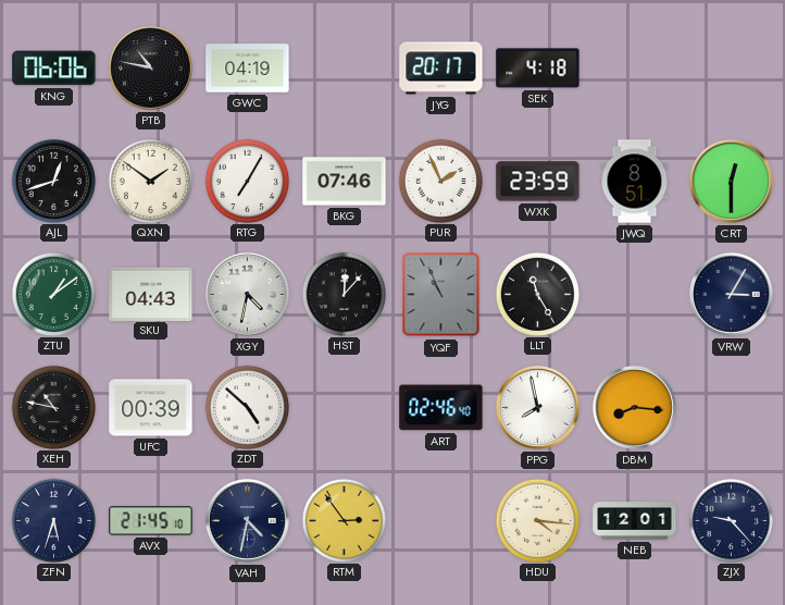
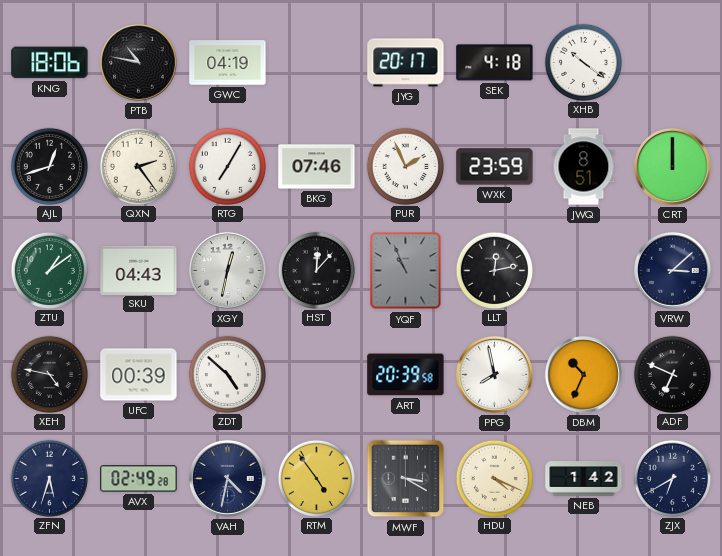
KNG: 06:06 -> 18:06
XHB: none -> 10:21
QXN: 1:51 -> 2:24
CRT: 12:30 -> 12:00
XGY: 4:32 -> 12:32
LLT: 11:25 -> 12:13
VRW: 3:05 -> 3:08
XEH: 10:47 -> 4:47
ART: 02:46 -> 20:39
DBM: 8:16 -> 10:34
ADF: none -> 6:49
AVX: 21:45 -> 02:49
RTM: 2:54 -> 4:54
MWF: none -> 3:20
HDU: 4:16 -> 4:19
NEB: 12:01 -> 1:42
ZJX: 9:23 -> 6:40
